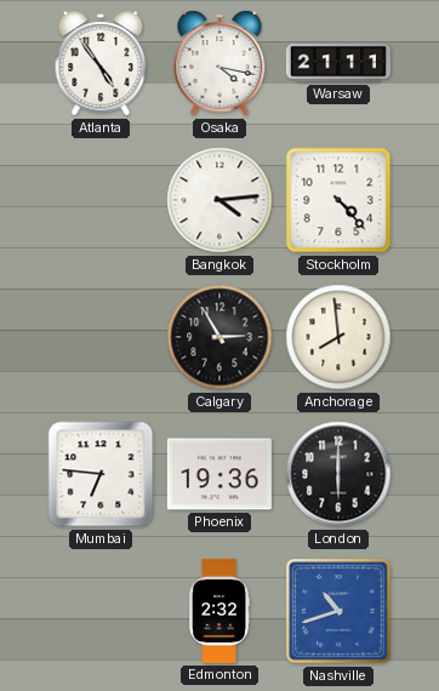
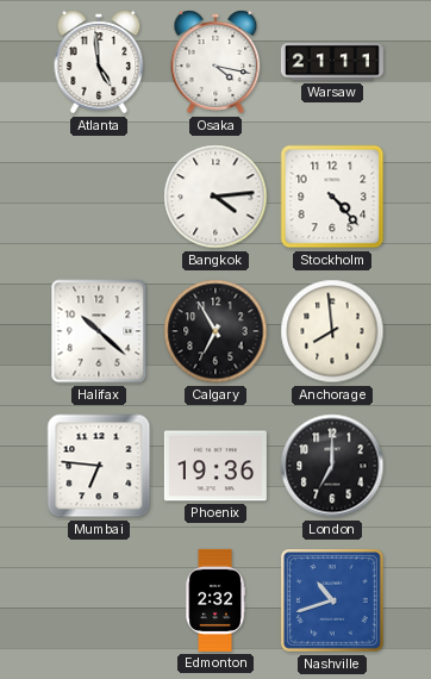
Atlanta: 4:54 -> 4:59
Halifax: none -> 10:22
Calgary: 2:55 -> 6:55
London: 6:00 -> 7:00
